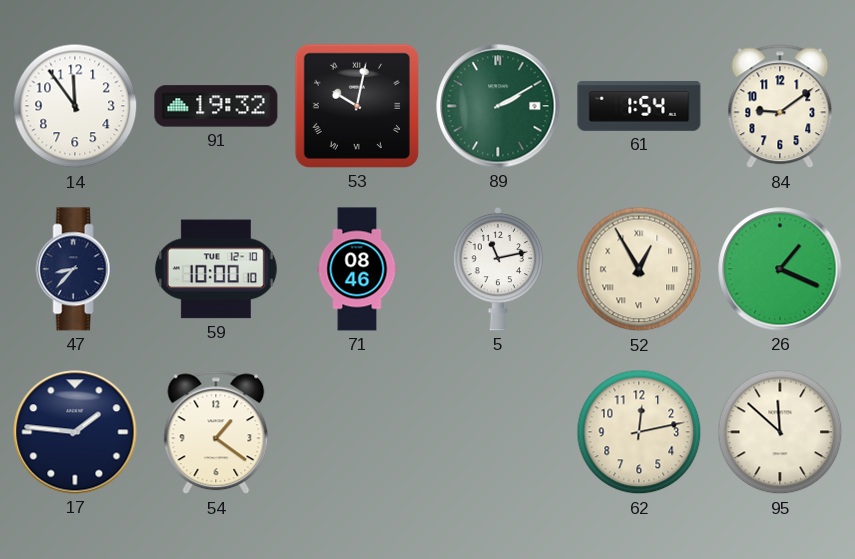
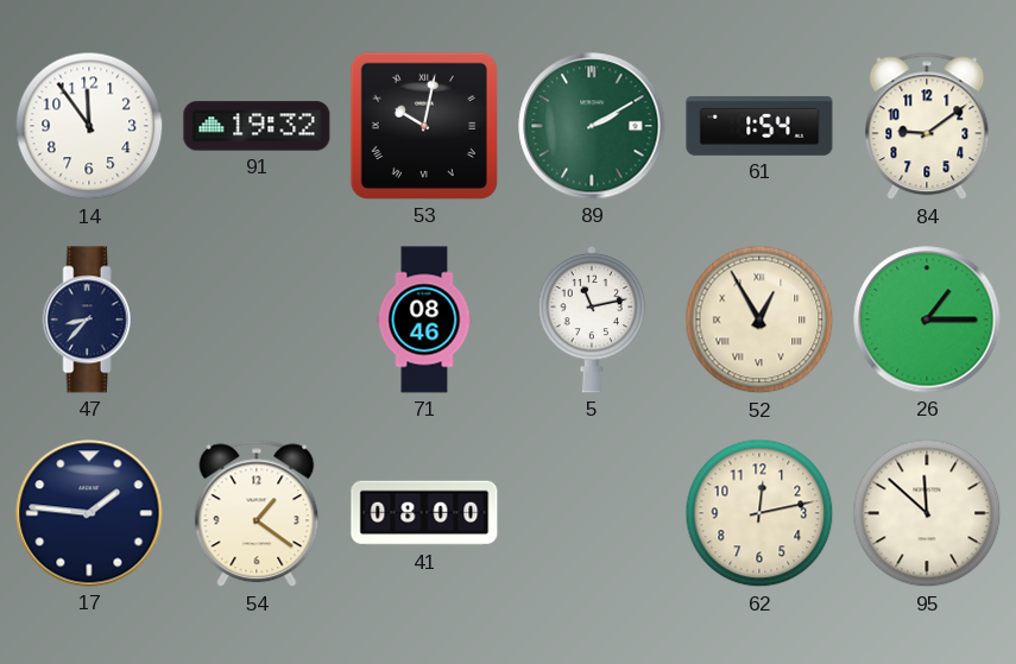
59: 10:00 -> none
26: 1:19 -> 1:15
41: none -> 08:00
